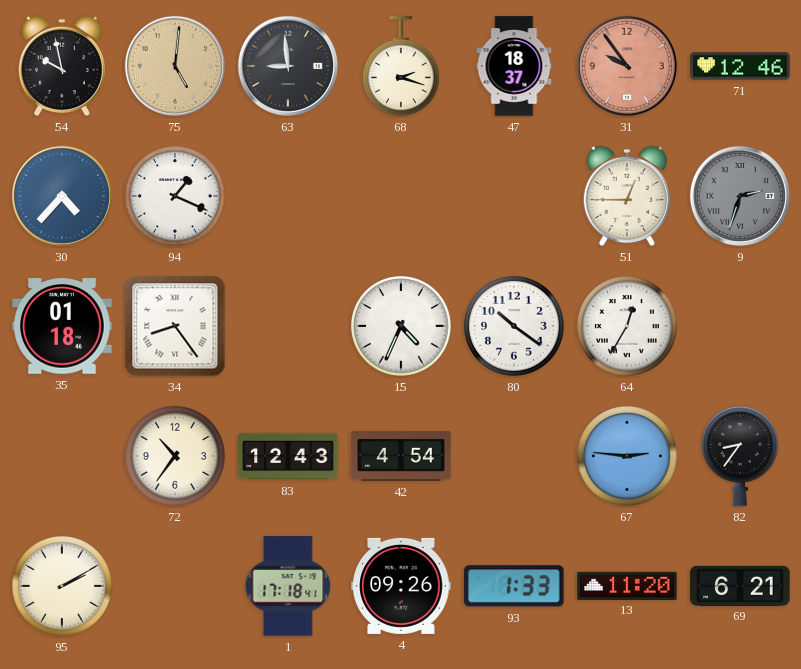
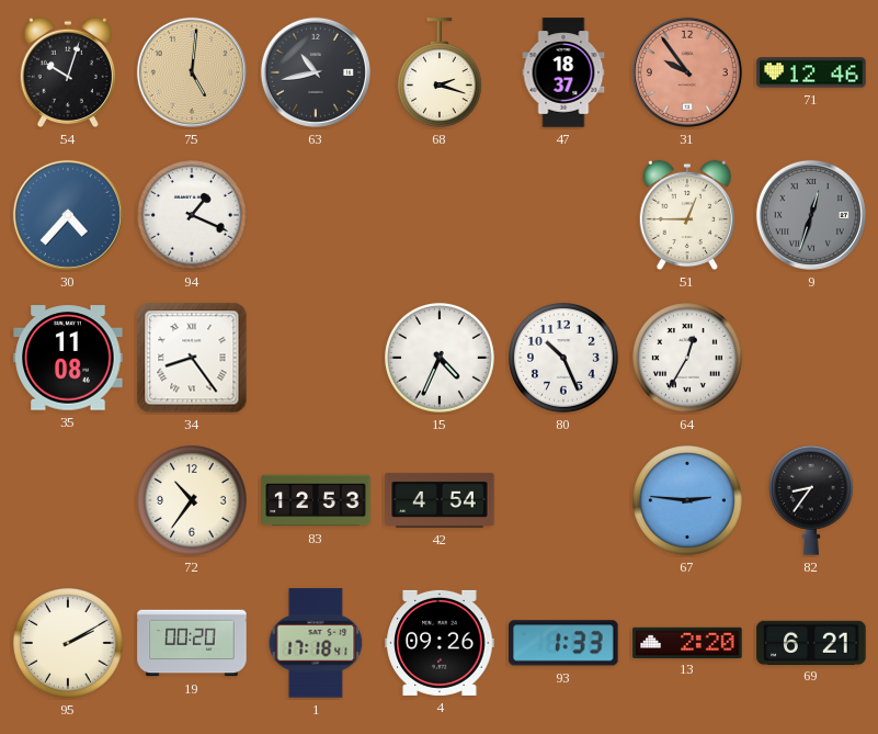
54: 9:58 -> 10:03
63: 8:59 -> 10:43
9: 2:33 -> 12:33
35: 01:18 -> 11:08
80: 10:21 -> 10:26
83: 12:43 -> 12:53
19: none -> 00:20
13: 11:20 -> 2:20
